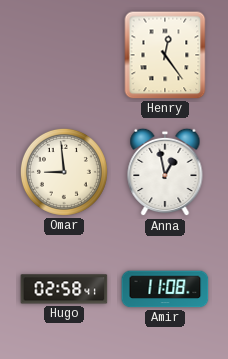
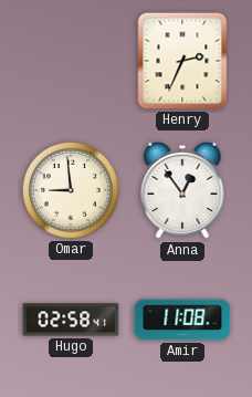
Henry: 12:24 -> 2:34
Anna: 12:58 -> 12:54
